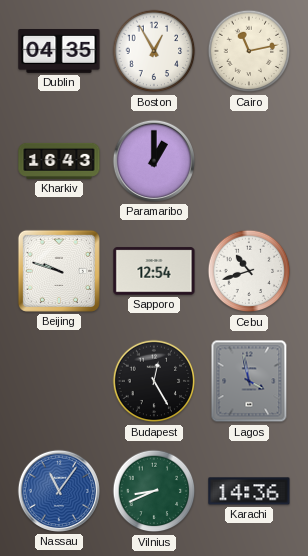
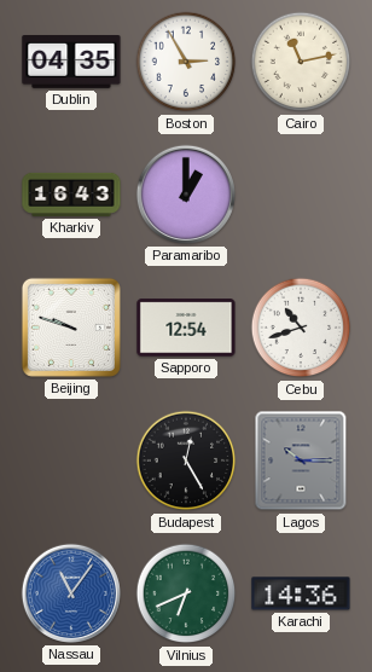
Boston: 12:55 -> 2:55
Lagos: 3:58 -> 10:15
Vilnius: 8:41 -> 6:41
